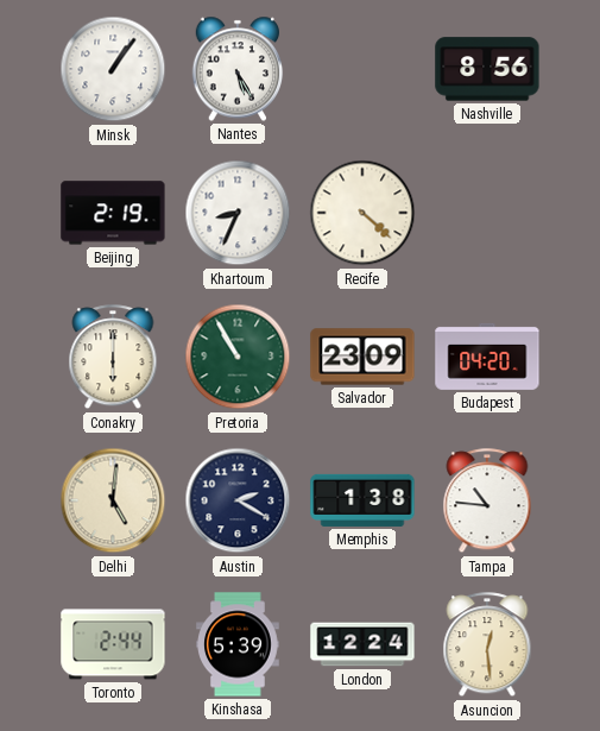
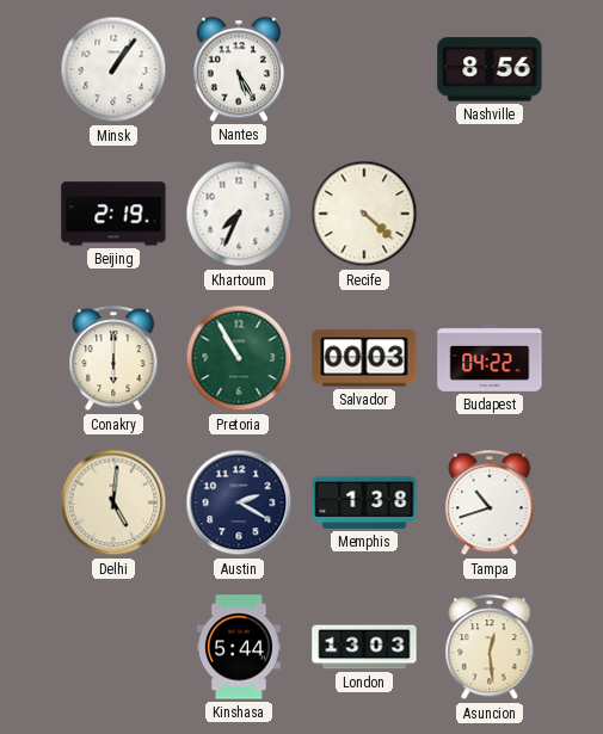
Khartoum: 8:34 -> 7:34
Salvador: 23:09 -> 00:03
Budapest: 04:20 -> 04:22
Tampa: 10:46 -> 10:42
Toronto: 2:44 -> none
Kinshasa: 5:39 -> 5:44
London: 12:24 -> 13:03
